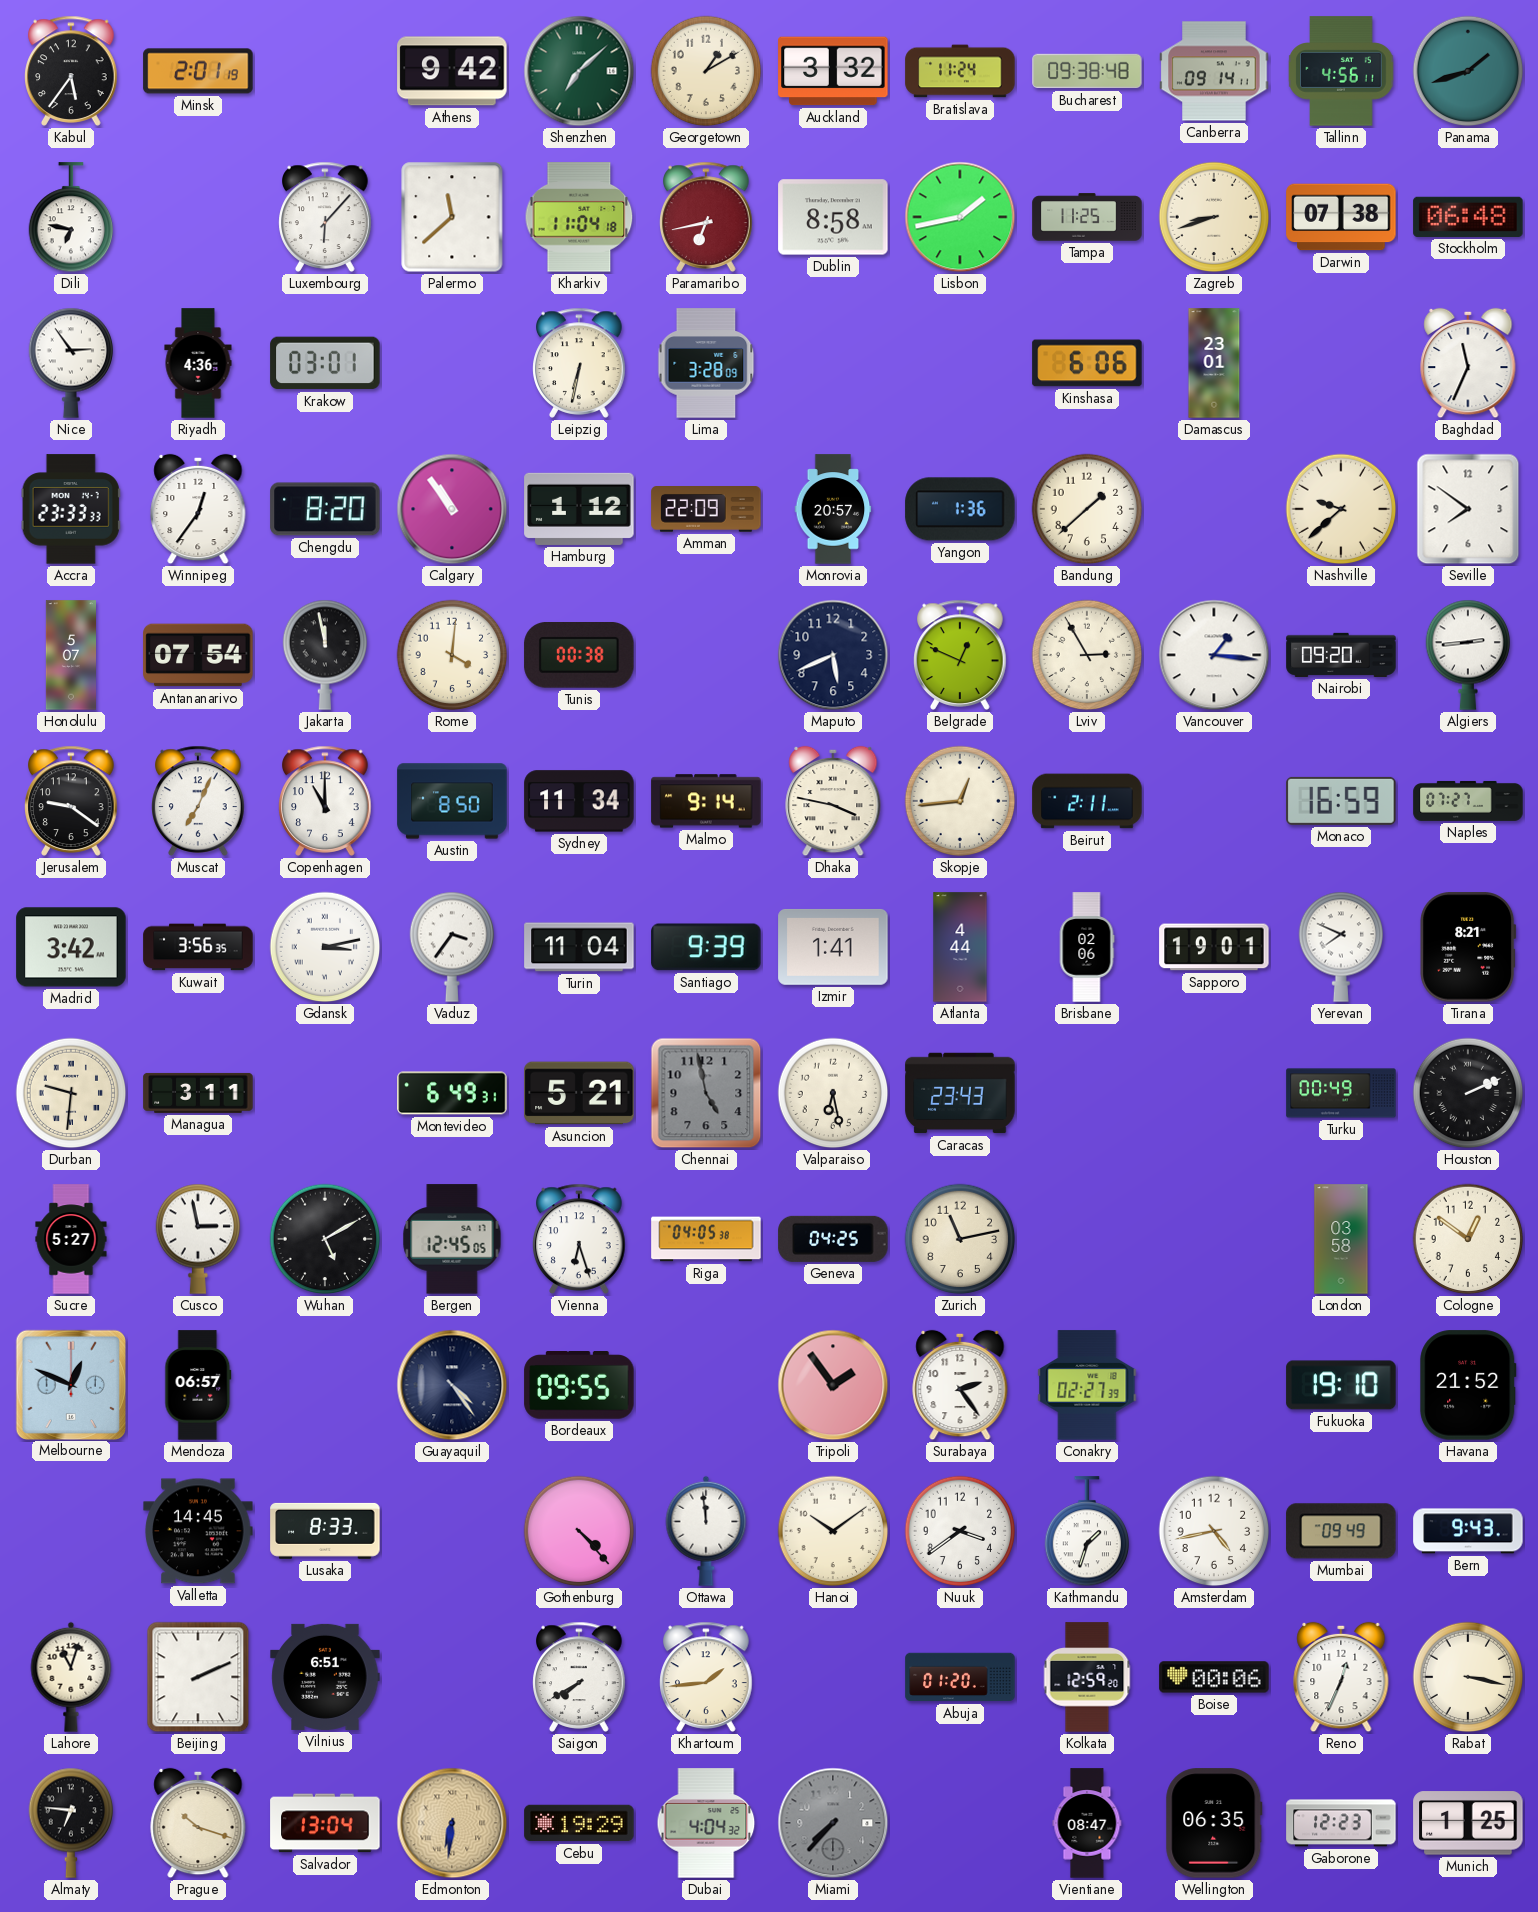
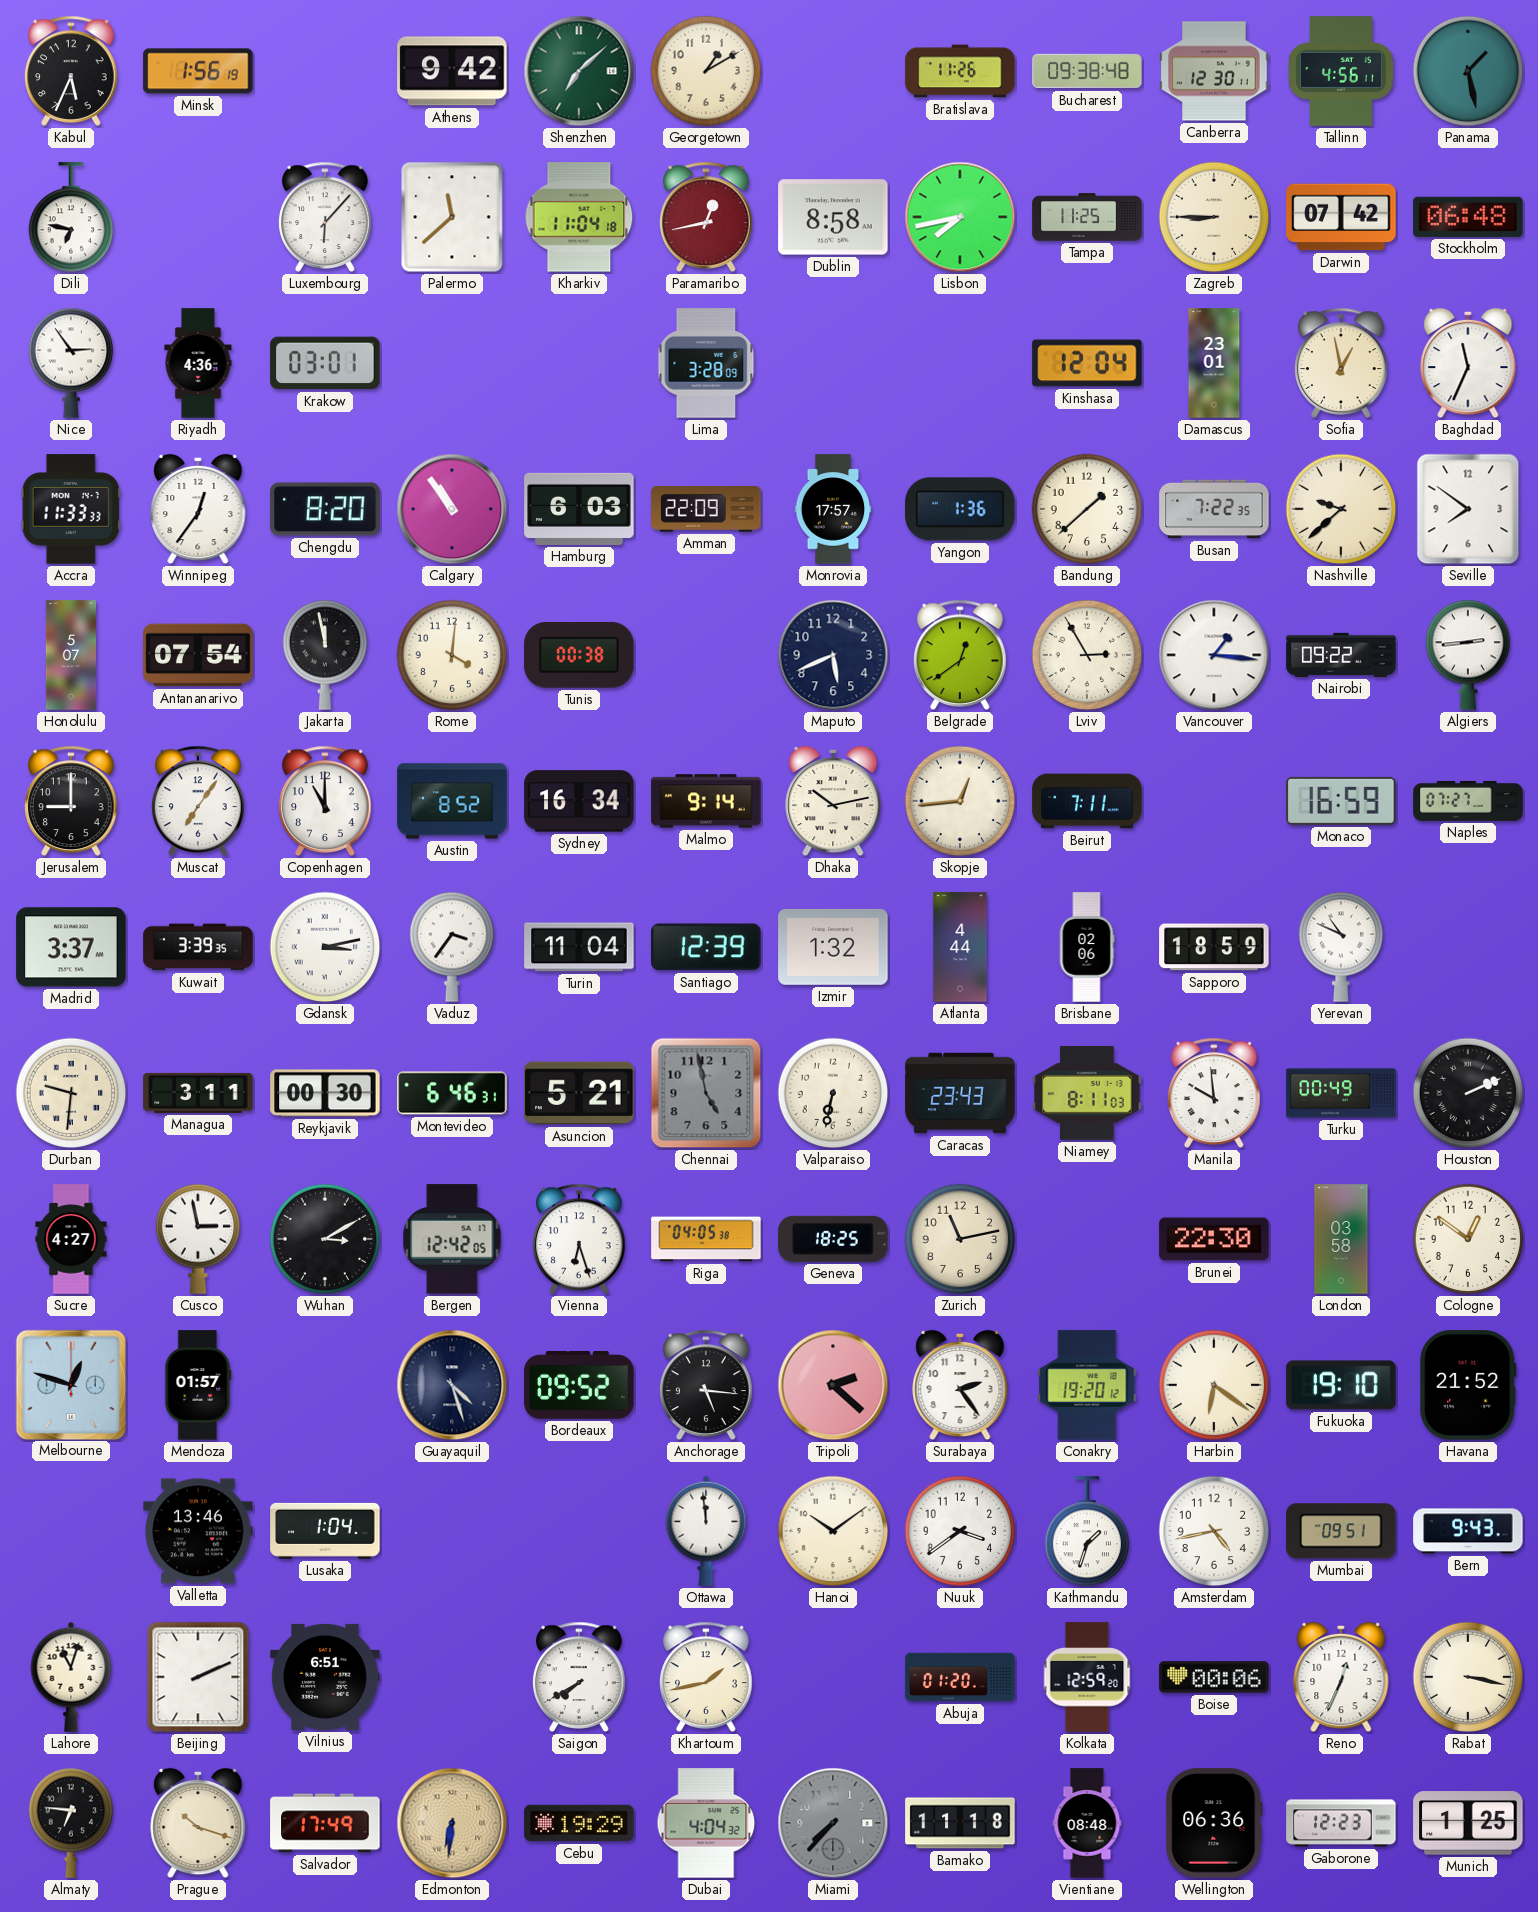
Kabul: 5:36 -> 5:34
Minsk: 2:01 -> 1:56
Auckland: 3:32 -> none
Bratislava: 11:24 -> 11:26
Canberra: 09:14 -> 12:30
Panama: 1:42 -> 1:28
Paramaribo: 6:43 -> 12:43
Lisbon: 1:43 -> 7:43
Zagreb: 8:42 -> 8:45
Darwin: 07:38 -> 07:42
Leipzig: 6:32 -> none
Kinshasa: 6:06 -> 12:04
Sofia: none -> 12:58
Accra: 23:33 -> 11:33
Hamburg: 1:12 -> 6:03
Monrovia: 20:57 -> 17:57
Busan: none -> 7:22
Belgrade: 12:49 -> 12:39
Nairobi: 09:20 -> 09:22
Jerusalem: 9:21 -> 9:00
Muscat: 7:04 -> 7:06
Austin: 8:50 -> 8:52
Sydney: 11:34 -> 16:34
Dhaka: 3:47 -> 10:13
Beirut: 2:11 -> 7:11
Madrid: 3:42 -> 3:37
Kuwait: 3:56 -> 3:39
Santiago: 9:39 -> 12:39
Izmir: 1:41 -> 1:32
Sapporo: 19:01 -> 18:59
Yerevan: 7:49 -> 10:49
Tirana: 8:21 -> none
Reykjavik: none -> 00:30
Montevideo: 6:49 -> 6:46
Valparaiso: 6:28 -> 6:32
Niamey: none -> 8:11
Manila: none -> 9:59
Sucre: 5:27 -> 4:27
Wuhan: 5:10 -> 3:10
Bergen: 12:45 -> 12:42
Geneva: 04:25 -> 18:25
Brunei: none -> 22:30
Melbourne: 12:49 -> 12:48
Mendoza: 06:57 -> 01:57
Guayaquil: 4:24 -> 4:27
Bordeaux: 09:55 -> 09:52
Anchorage: none -> 5:16
Tripoli: 1:54 -> 2:22
Conakry: 02:27 -> 19:20
Harbin: none -> 6:21
Valletta: 14:45 -> 13:46
Lusaka: 8:33 -> 1:04
Gothenburg: 4:23 -> none
Mumbai: 09:49 -> 09:51
Khartoum: 1:44 -> 1:43
Salvador: 13:04 -> 17:49
Bamako: none -> 11:18
Vientiane: 08:47 -> 08:48
Wellington: 06:35 -> 06:36
